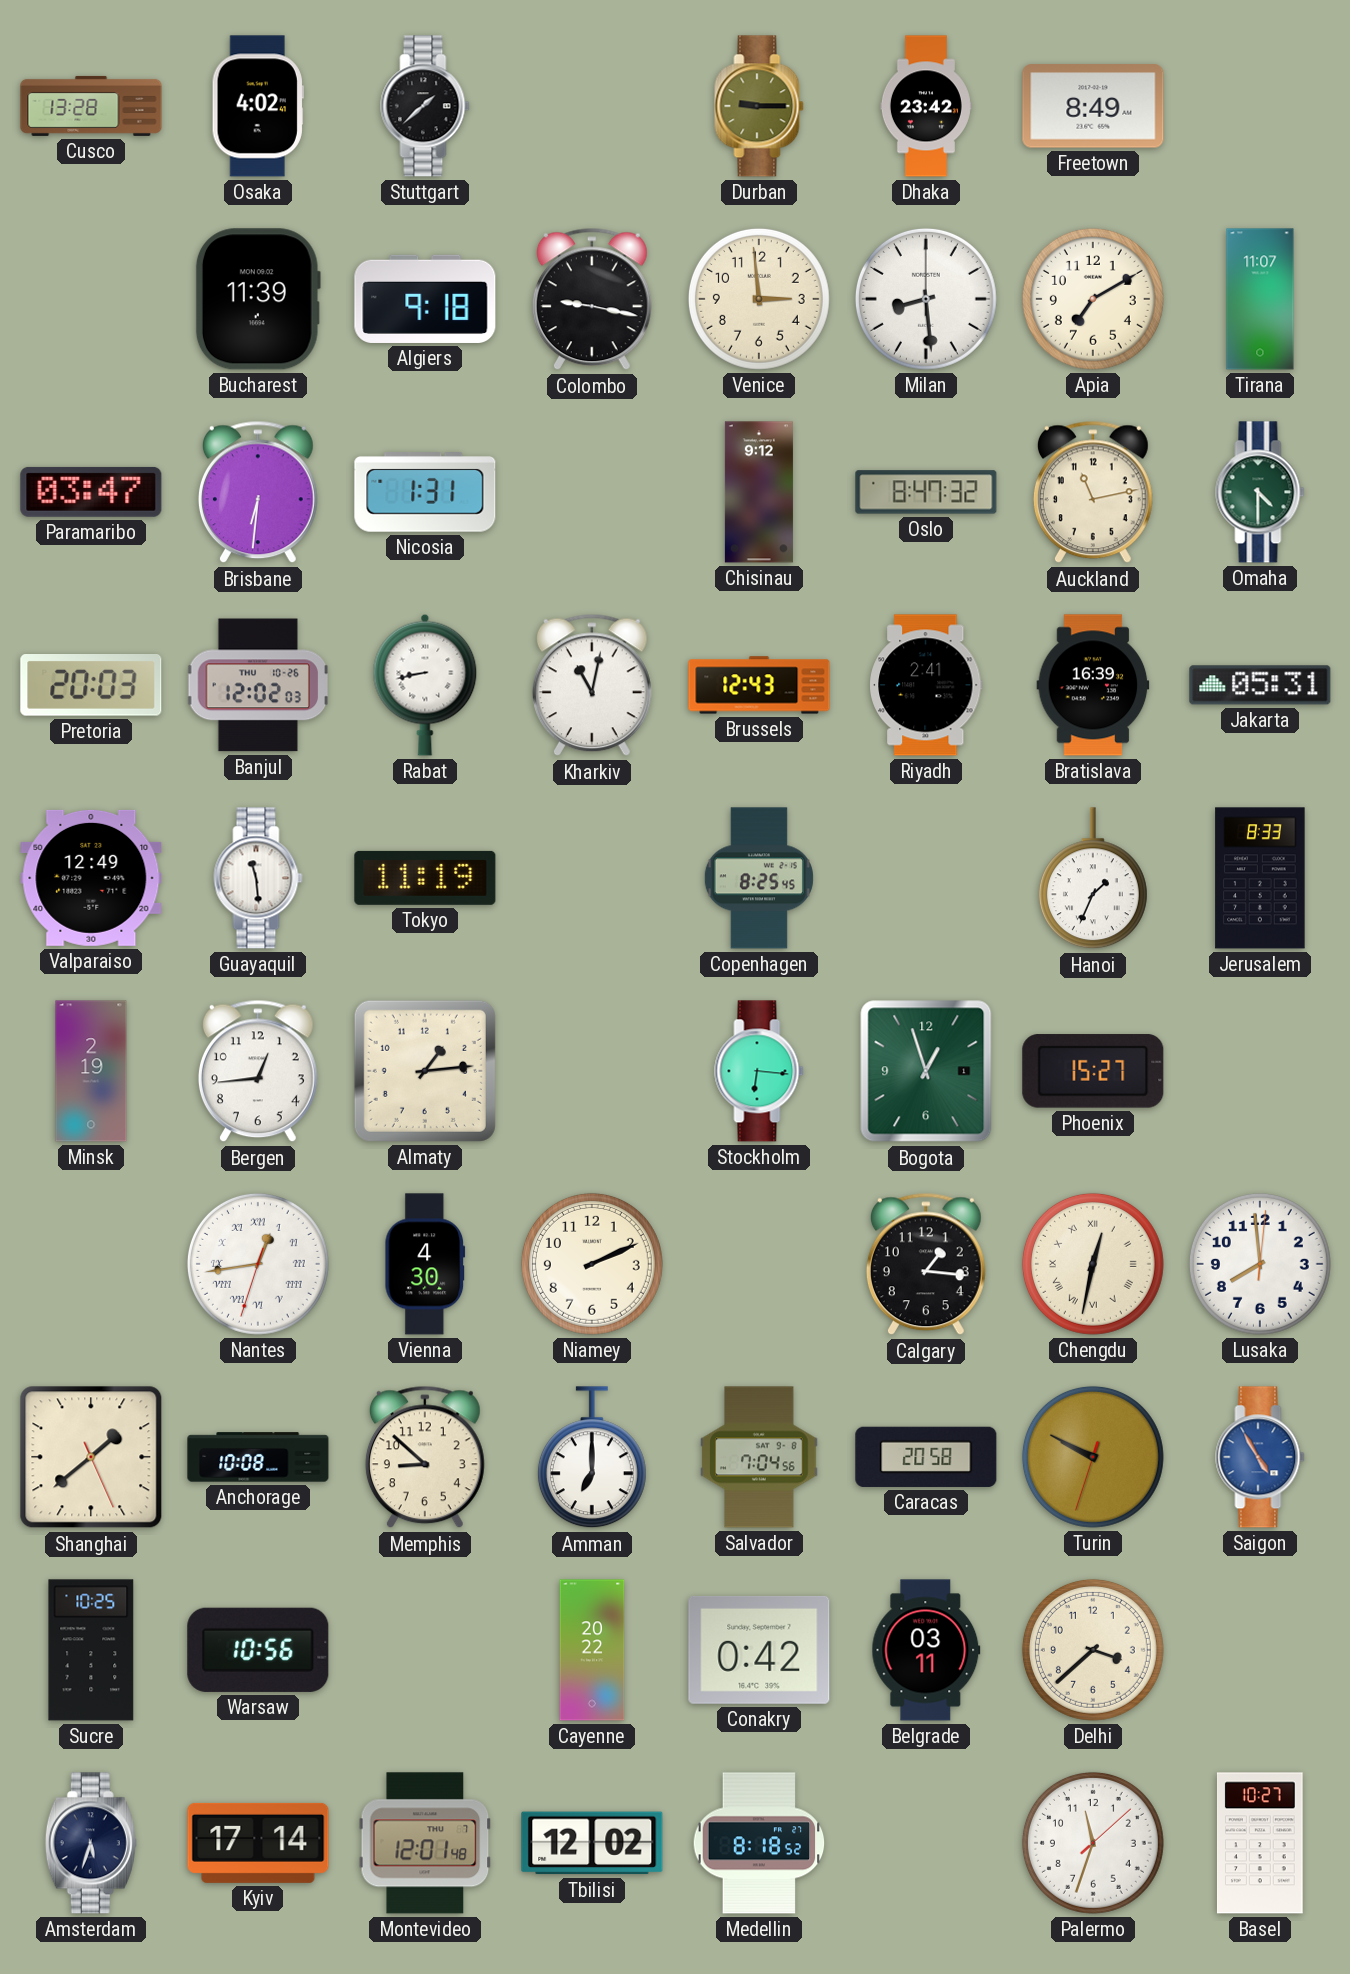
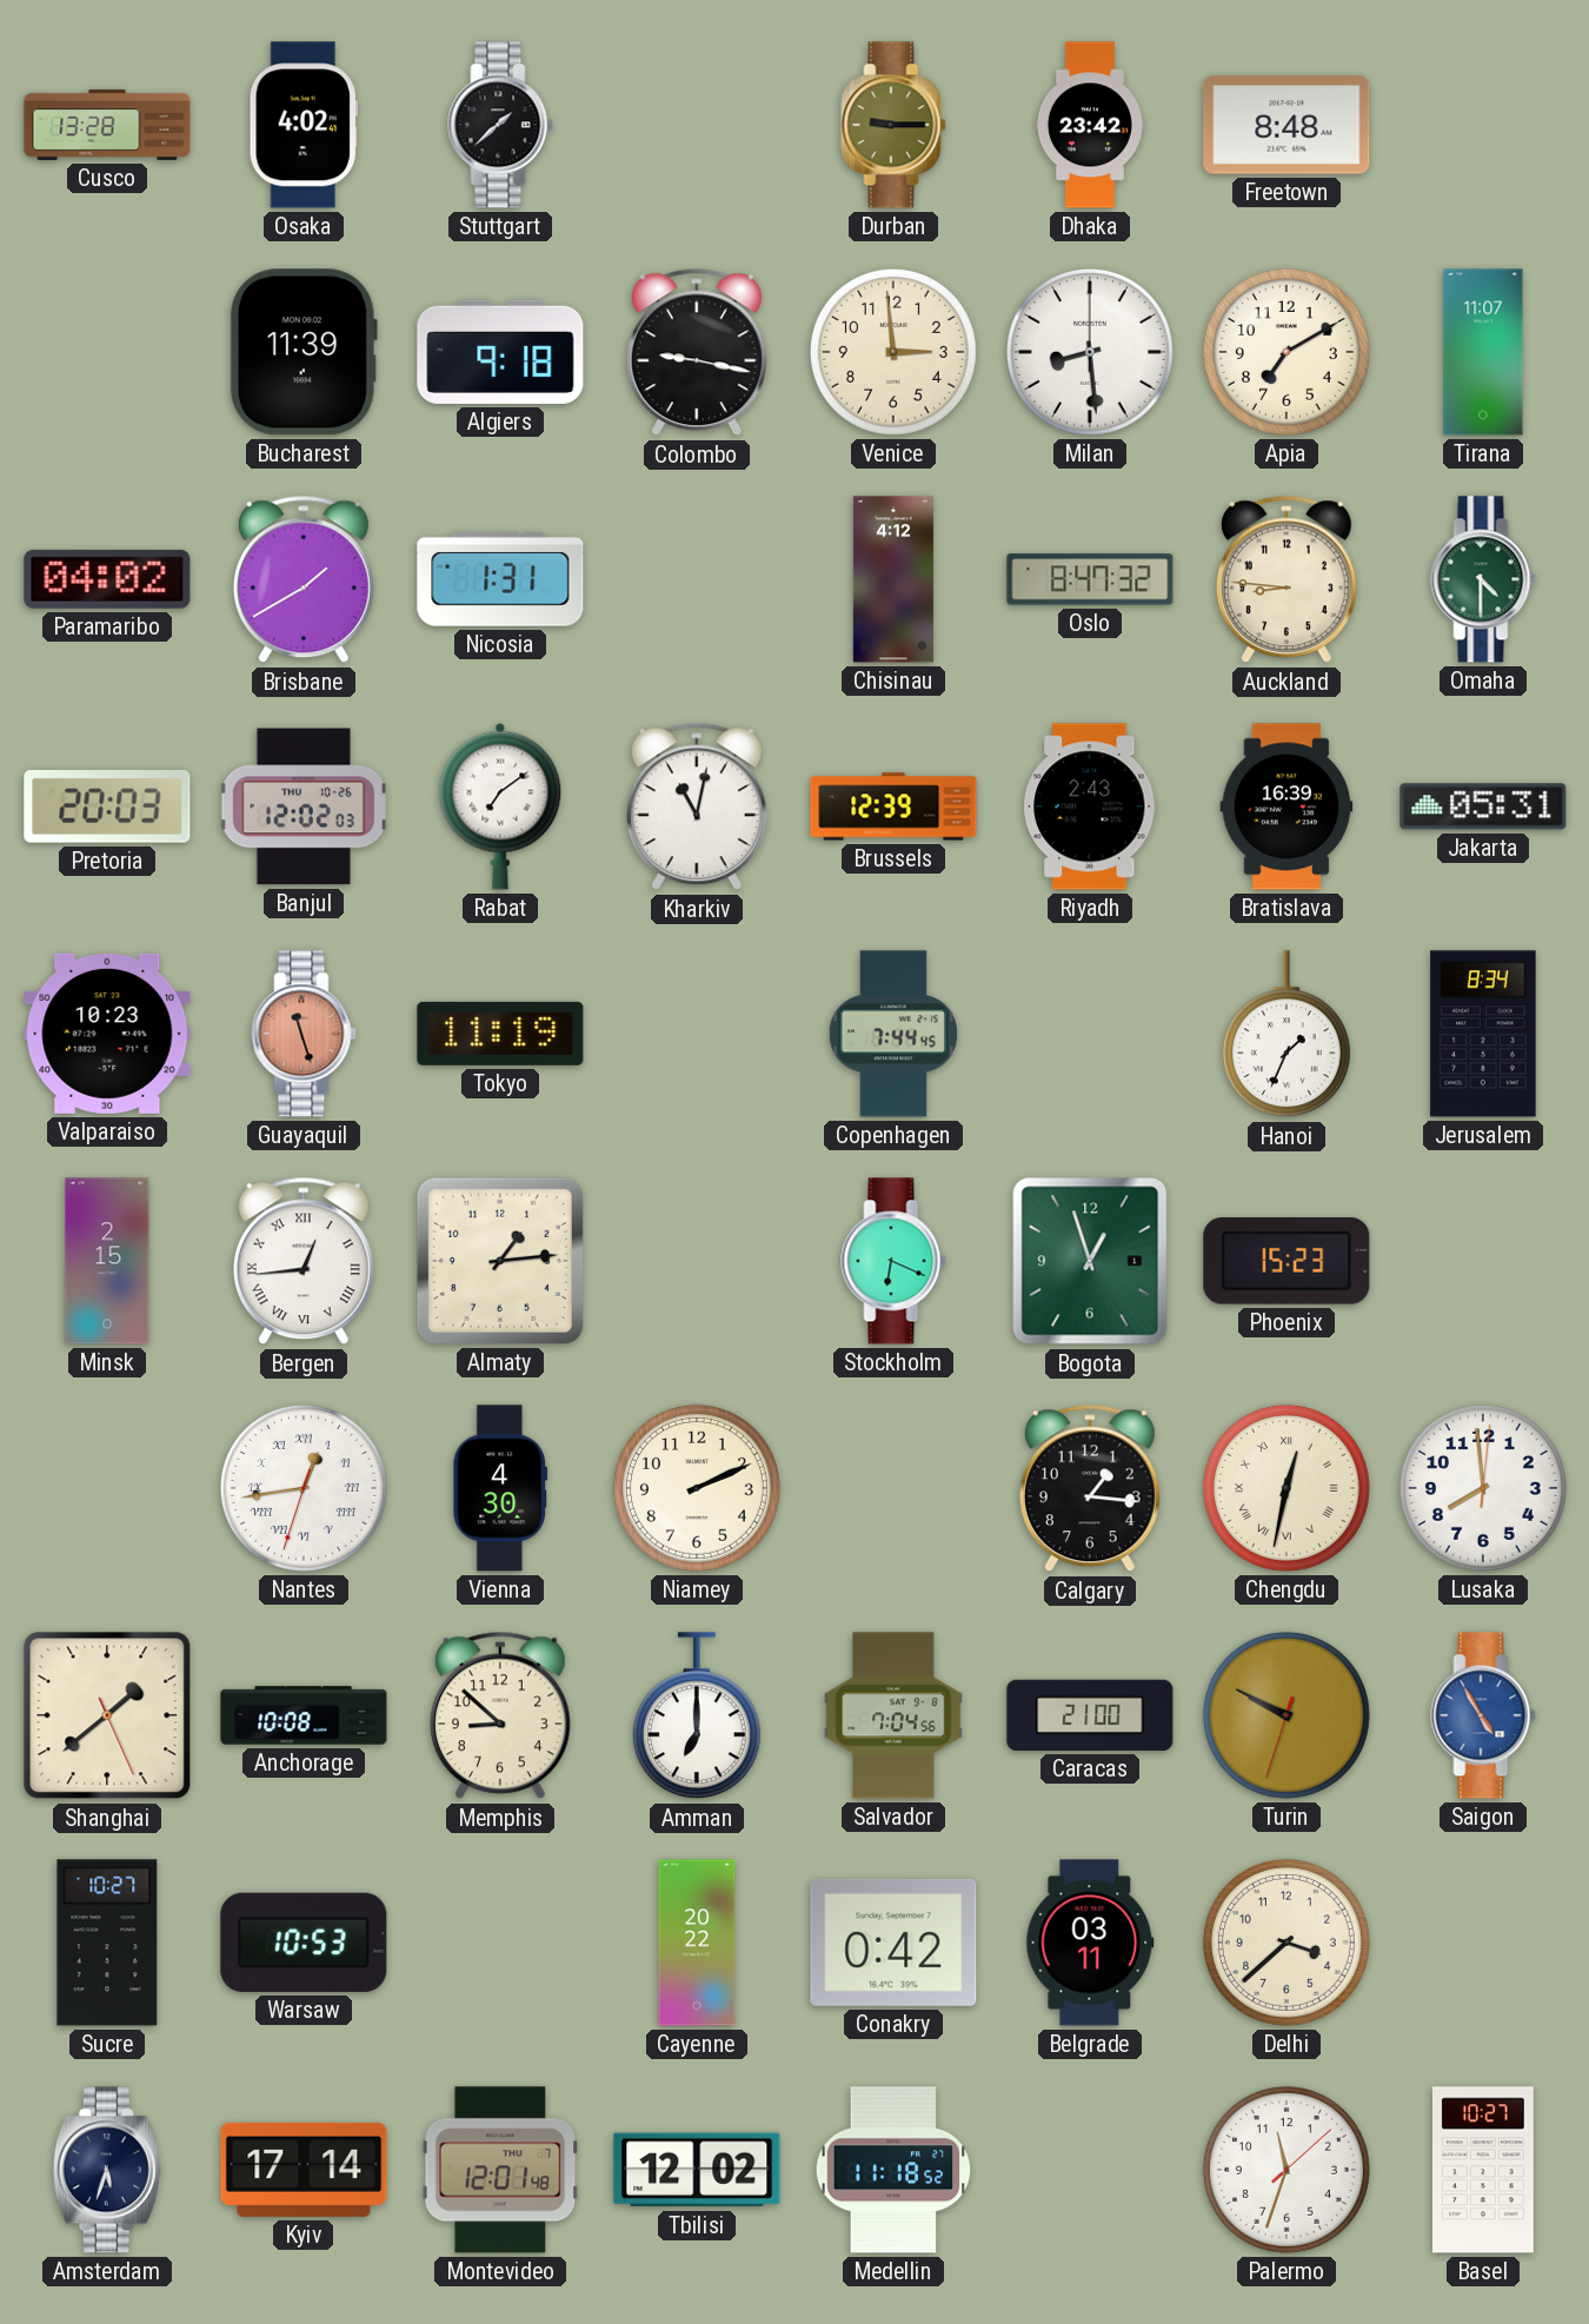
Freetown: 8:49 -> 8:48
Paramaribo: 03:47 -> 04:02
Brisbane: 6:31 -> 1:40
Chisinau: 9:12 -> 4:12
Auckland: 11:13 -> 8:46
Rabat: 8:43 -> 7:09
Brussels: 12:43 -> 12:39
Riyadh: 2:41 -> 2:43
Valparaiso: 12:49 -> 10:23
Guayaquil: 11:29 -> 11:27
Guayaquil dial: white -> salmon
Copenhagen: 8:25 -> 7:44
Jerusalem: 8:33 -> 8:34
Minsk: 2:19 -> 2:15
Bergen numerals: Arabic -> Roman
Stockholm: 6:16 -> 6:19
Phoenix: 15:27 -> 15:23
Caracas: 20:58 -> 21:00
Sucre: 10:25 -> 10:27
Warsaw: 10:56 -> 10:53
Medellin: 8:18 -> 11:18
